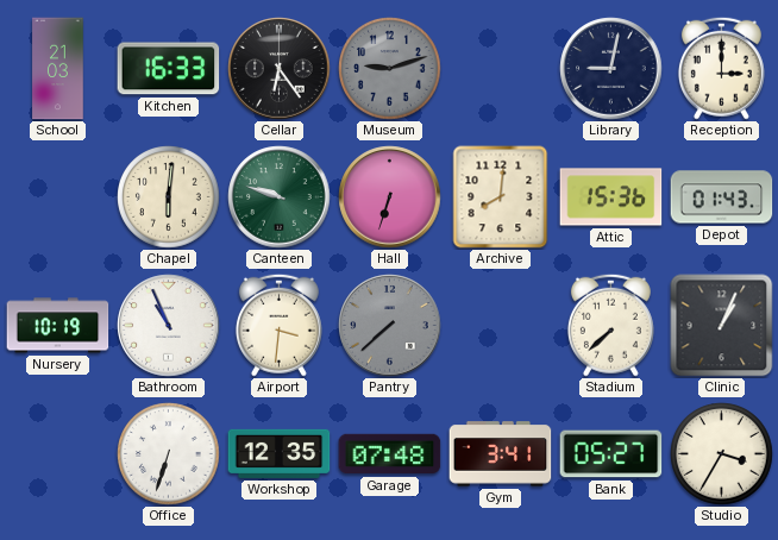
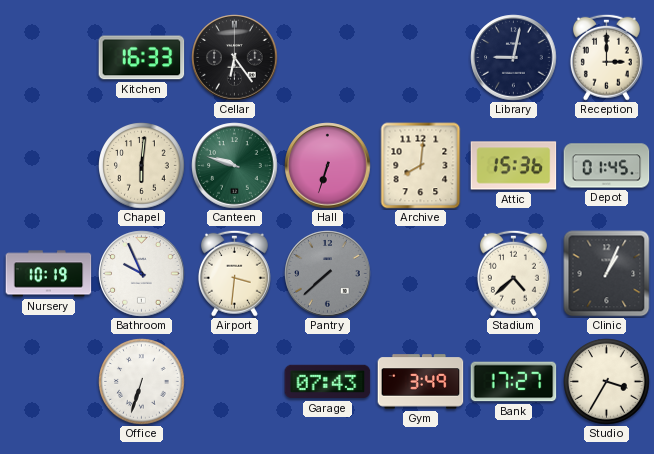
School: 21:03 -> none
Museum: 9:12 -> none
Depot: 01:43 -> 01:45
Bathroom: 10:56 -> 9:56
Stadium: 7:38 -> 4:38
Workshop: 12:35 -> none
Garage: 07:48 -> 07:43
Gym: 3:41 -> 3:49
Bank: 05:27 -> 17:27
